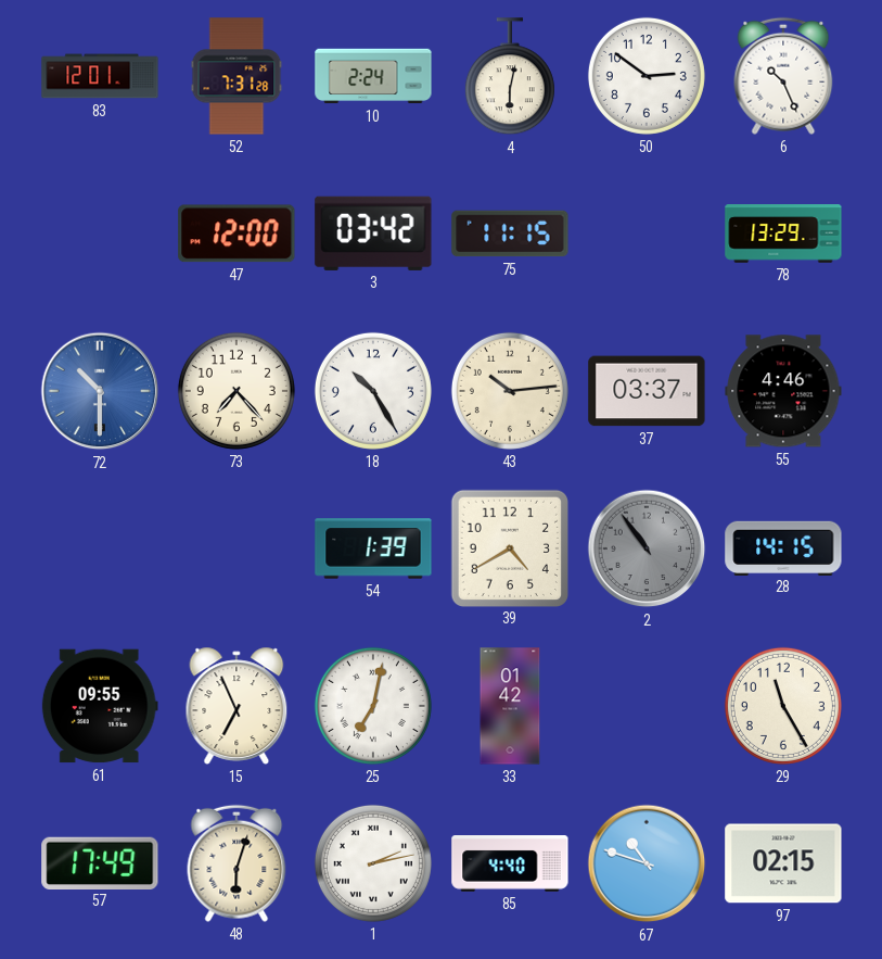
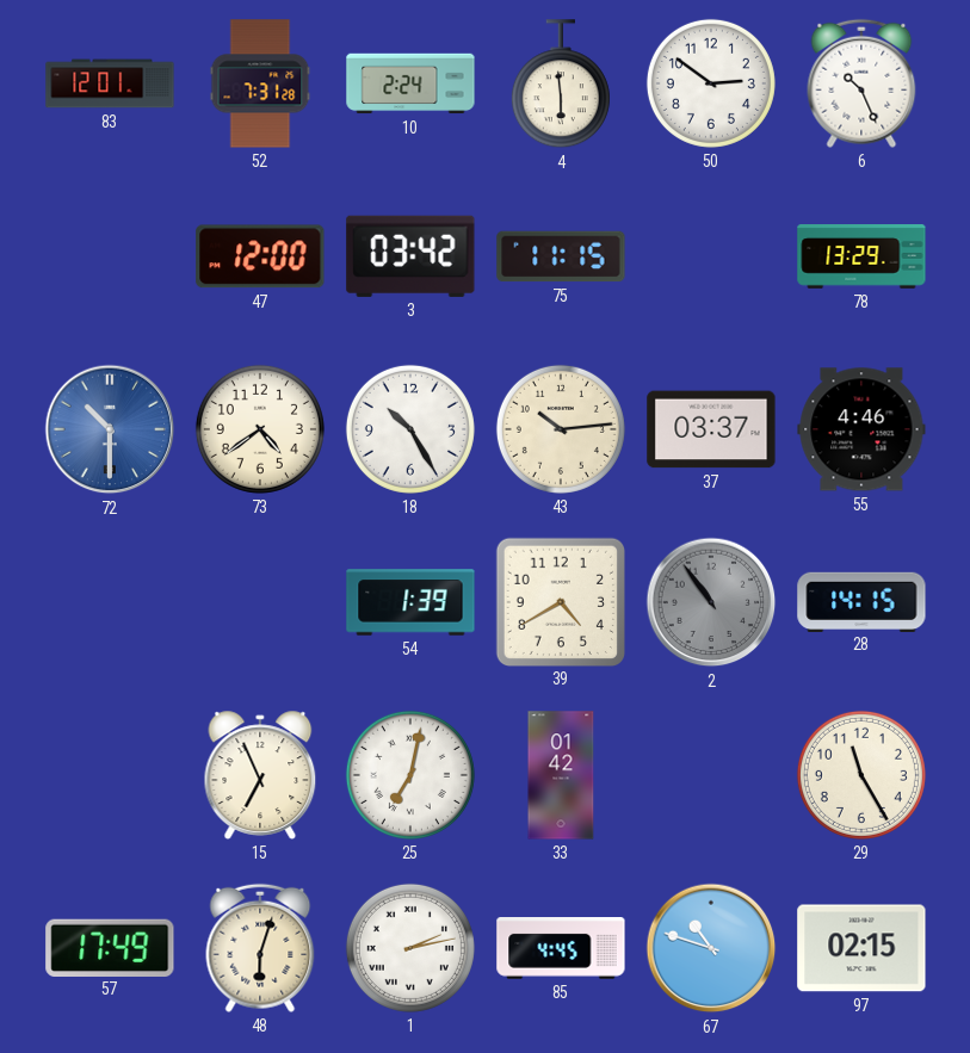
4: 6:02 -> 5:59
73: 7:23 -> 4:39
61: 09:55 -> none
85: 4:40 -> 4:45
